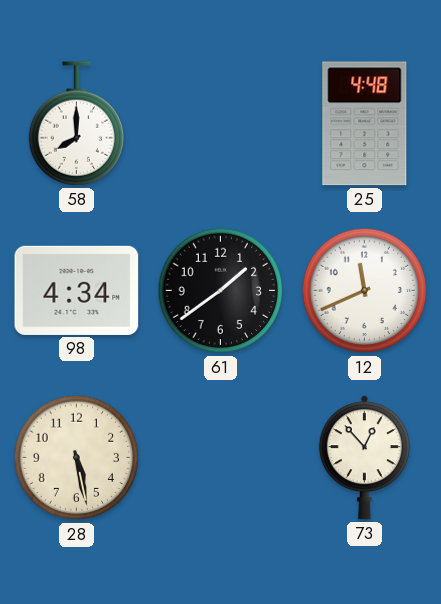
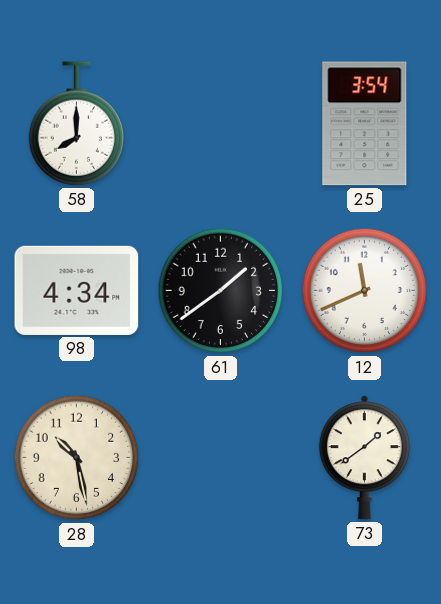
25: 4:48 -> 3:54
28: 5:28 -> 10:28
73: 12:53 -> 1:39
